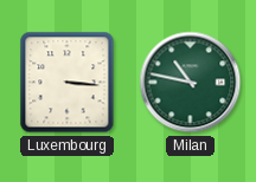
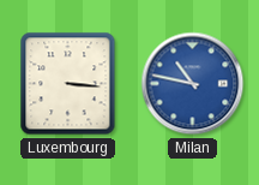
Milan dial: green -> blue
